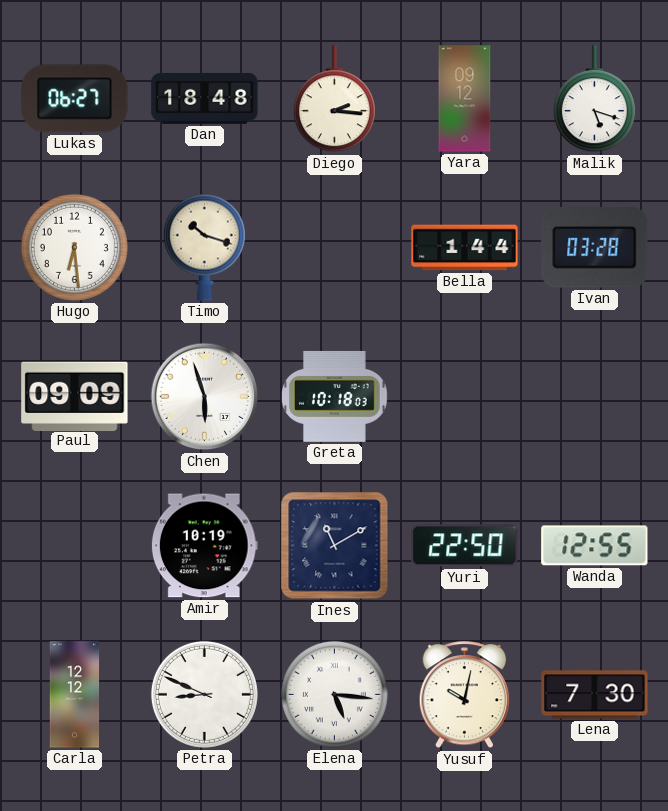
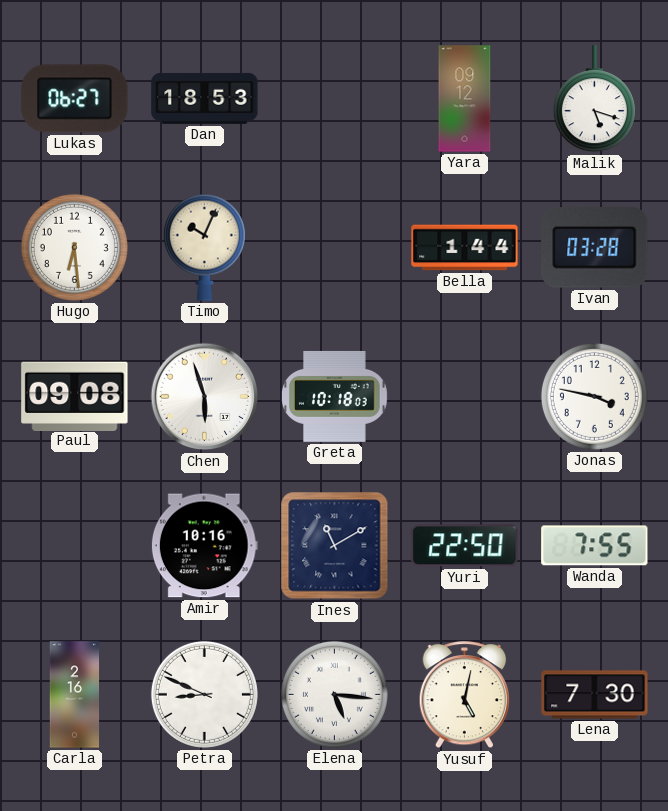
Dan: 18:48 -> 18:53
Diego: 2:16 -> none
Timo: 10:18 -> 10:04
Paul: 09:09 -> 09:08
Jonas: none -> 3:47
Amir: 10:19 -> 10:16
Wanda: 12:55 -> 7:55
Carla: 12:12 -> 2:16
Yusuf: 10:02 -> 5:02
